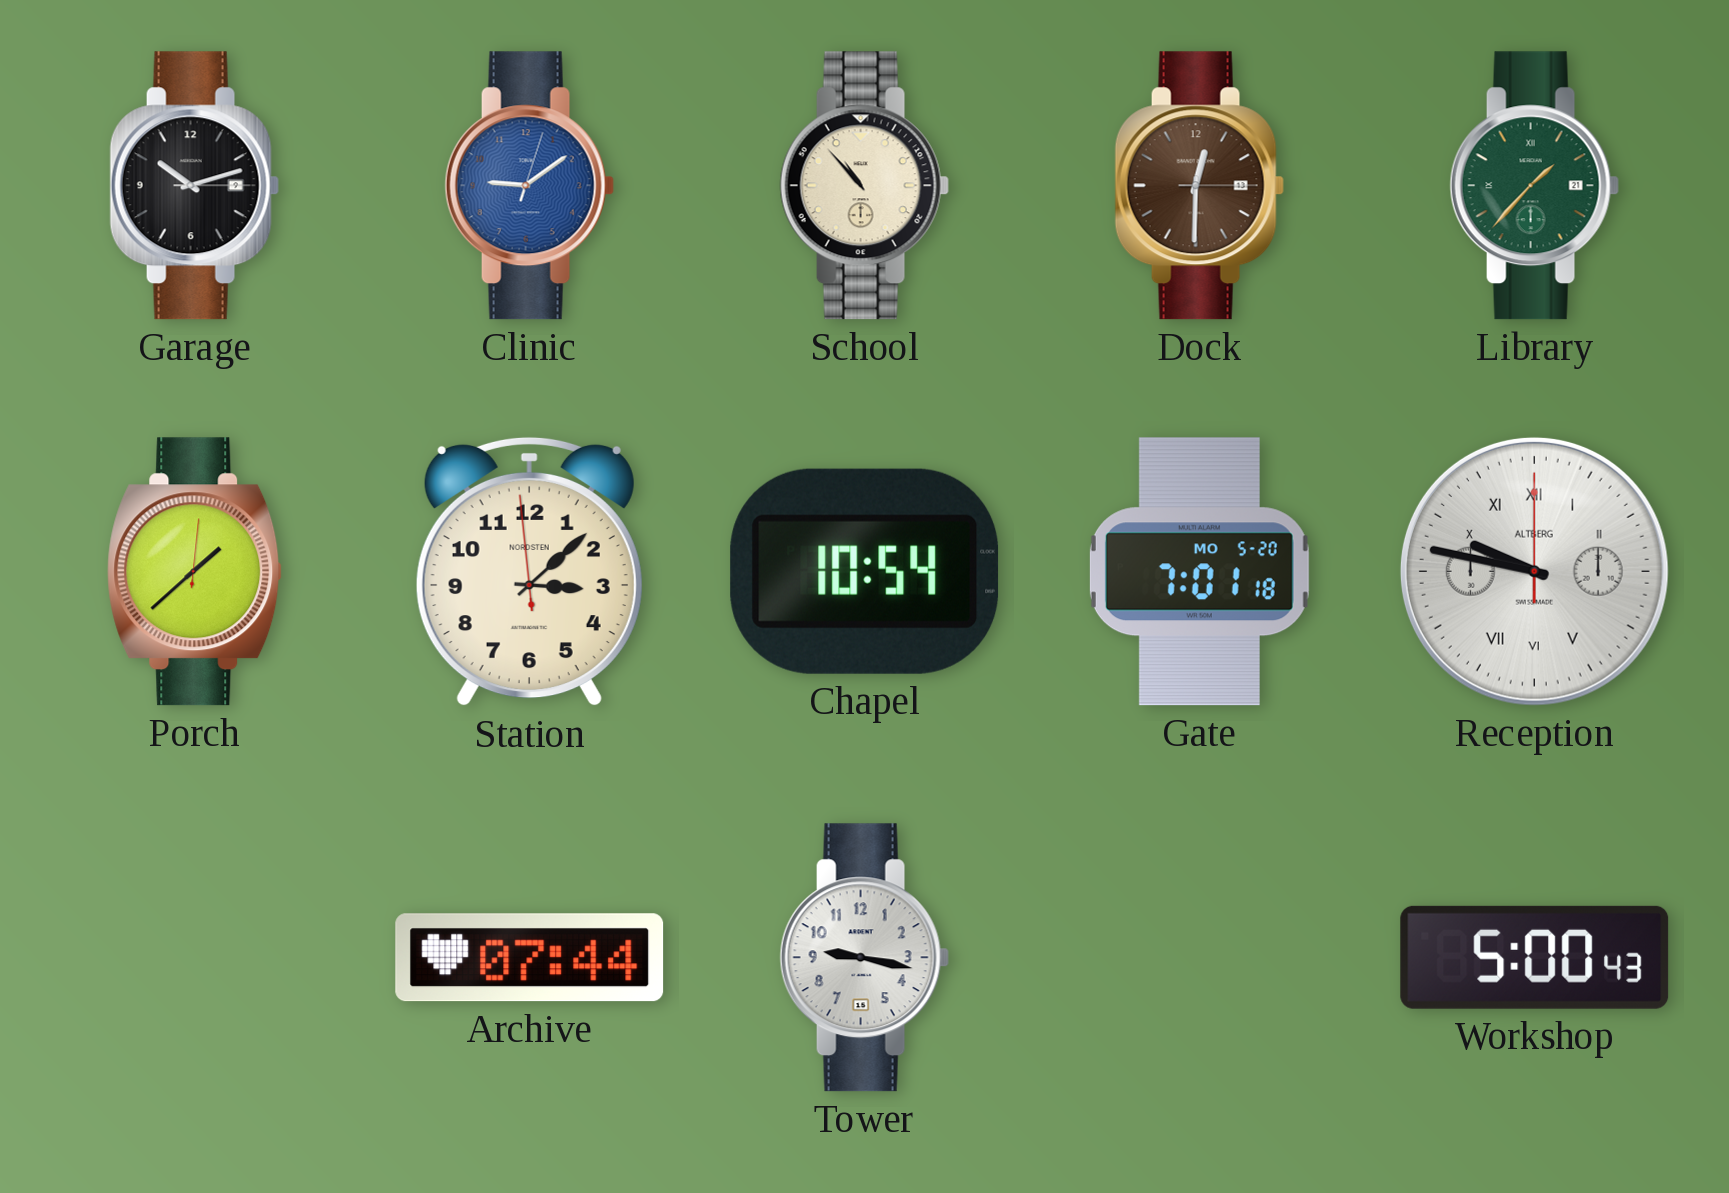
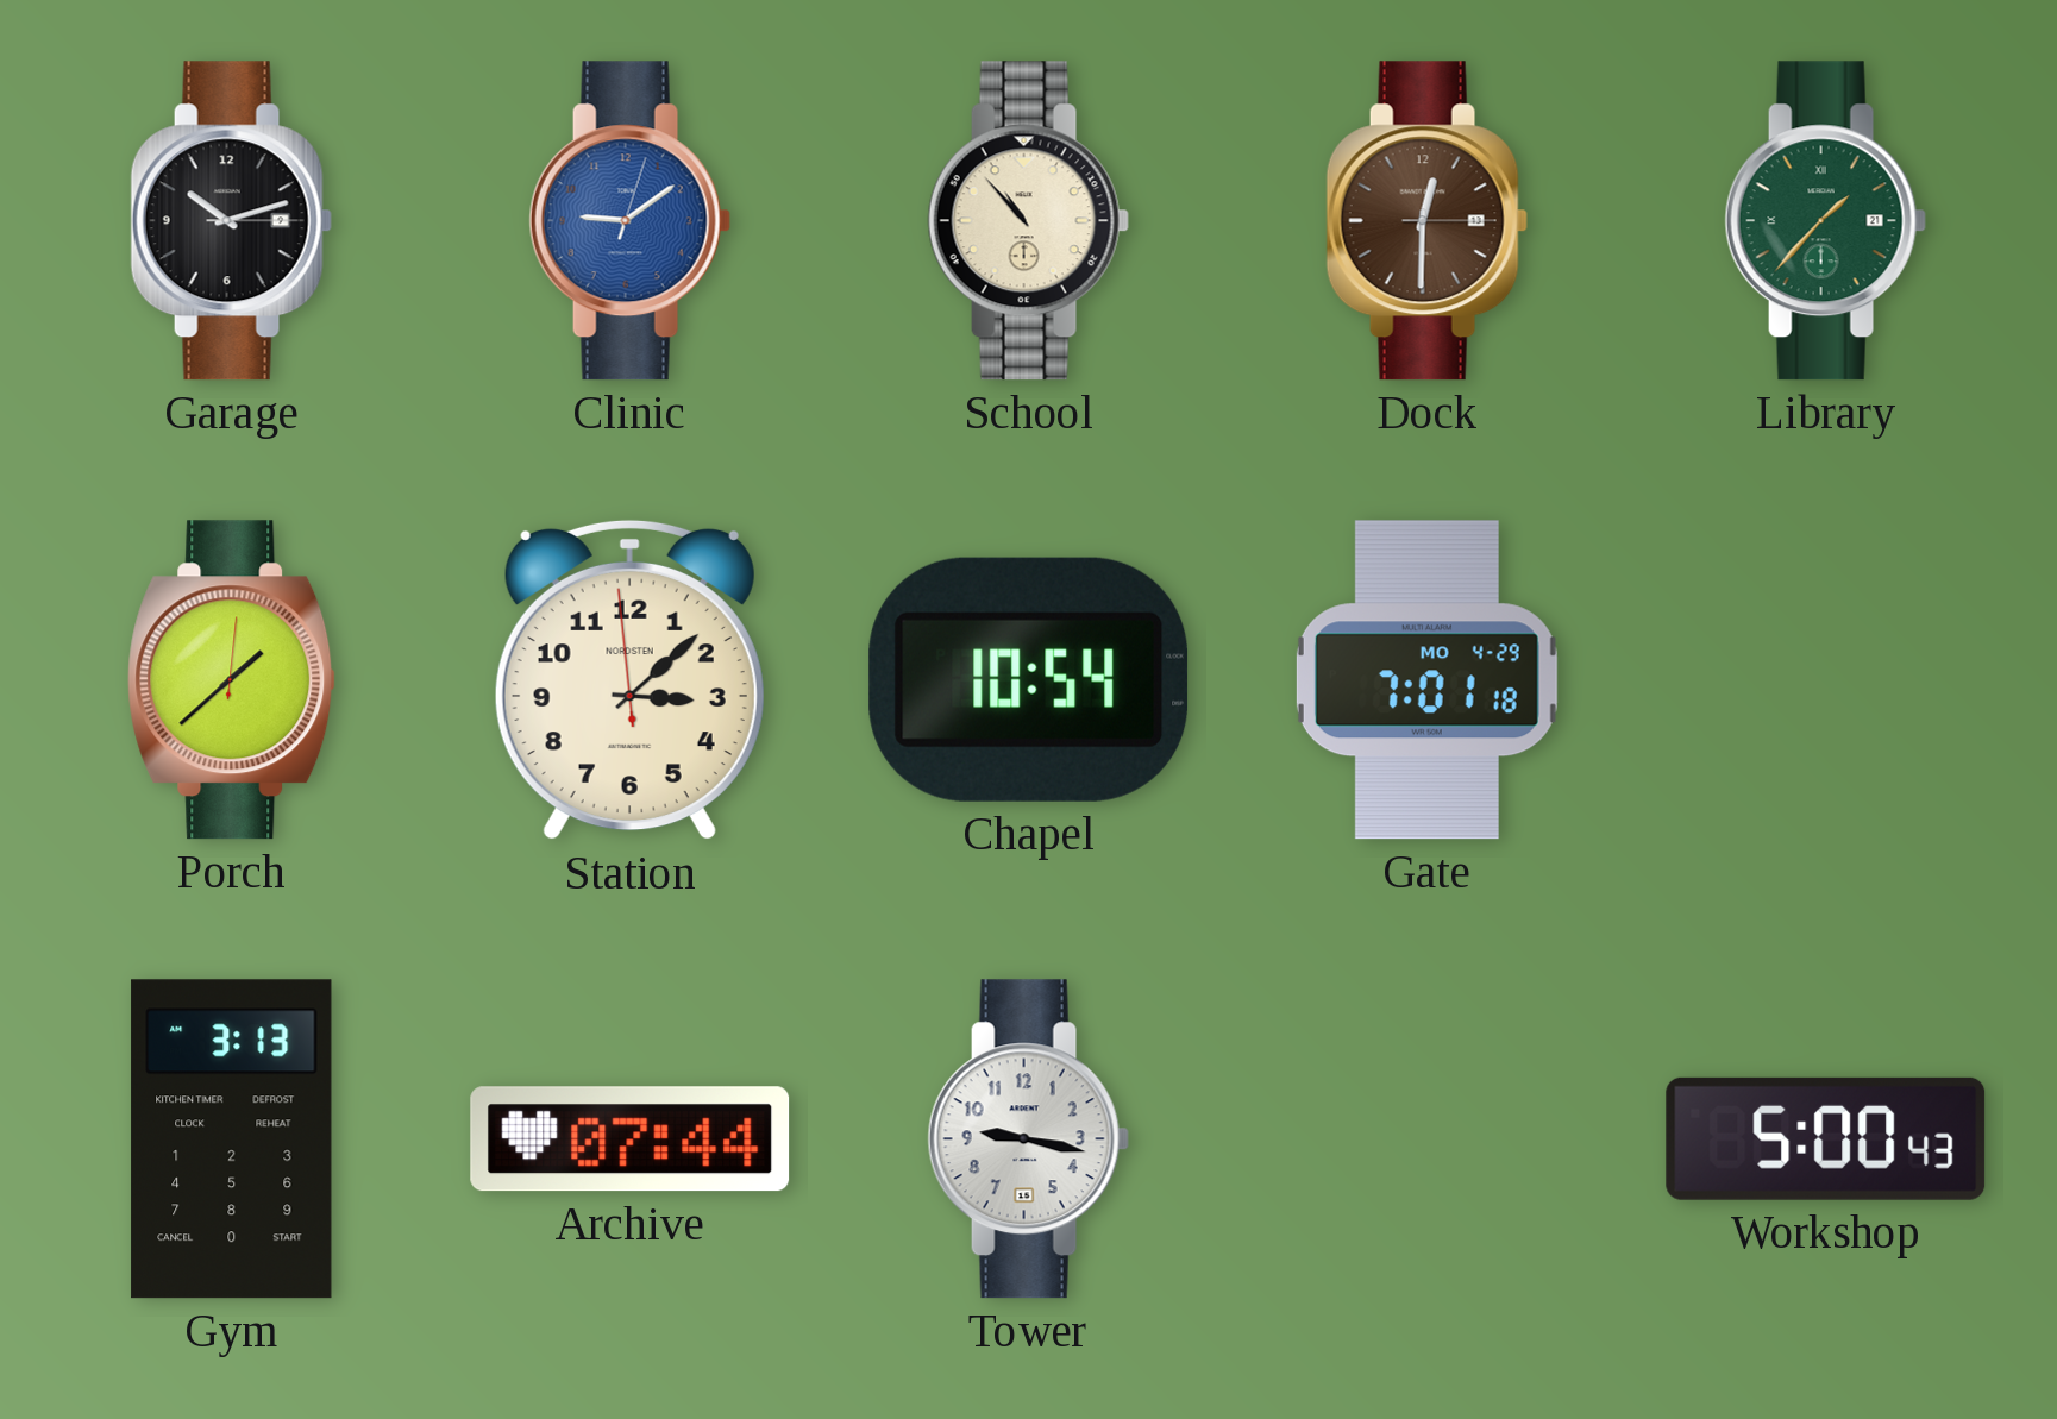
Gate date: MO 5-20 -> MO 4-29
Reception: 9:47 -> none
Gym: none -> 3:13
